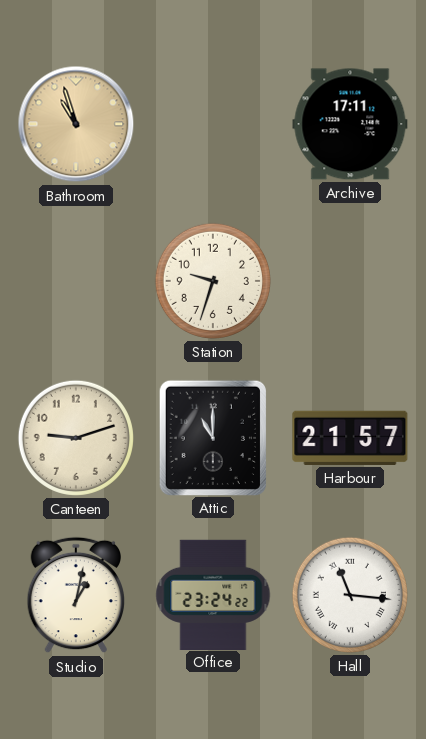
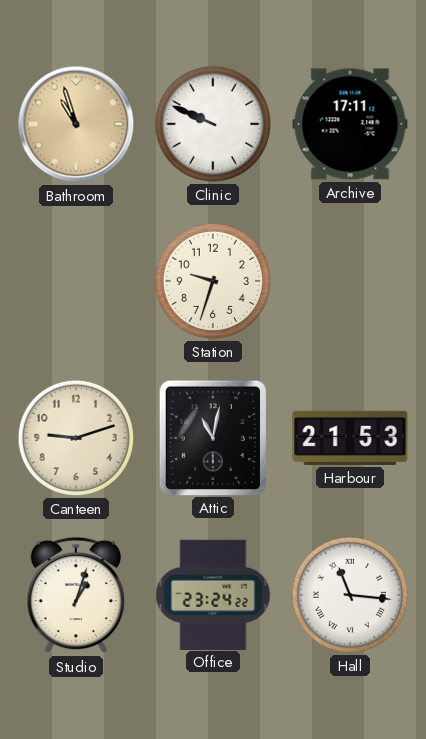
Clinic: none -> 9:49
Attic: 11:00 -> 11:02
Harbour: 21:57 -> 21:53
Studio: 1:02 -> 1:03
